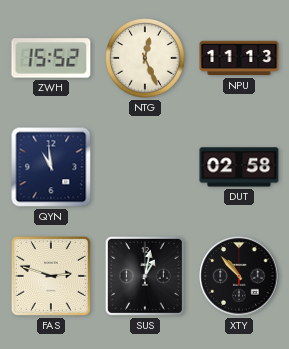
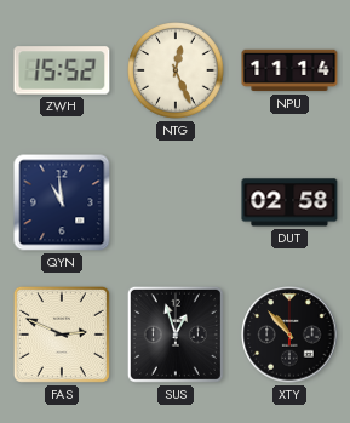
NPU: 11:13 -> 11:14
FAS: 2:48 -> 2:49
SUS: 1:02 -> 12:57
